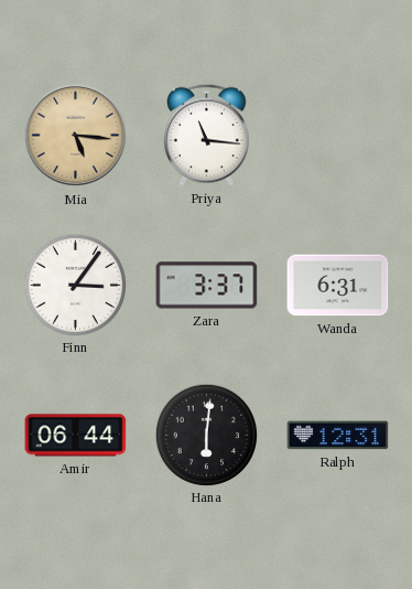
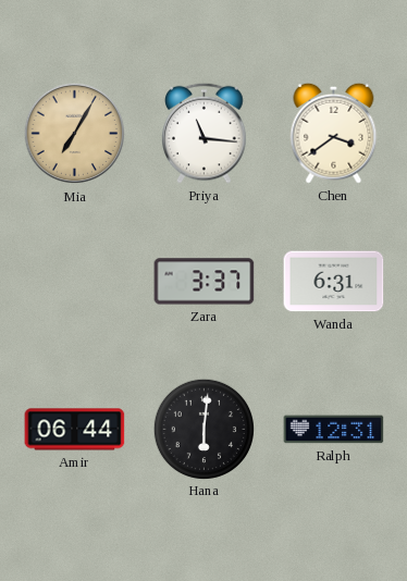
Mia: 5:16 -> 7:05
Chen: none -> 3:39
Finn: 3:06 -> none
